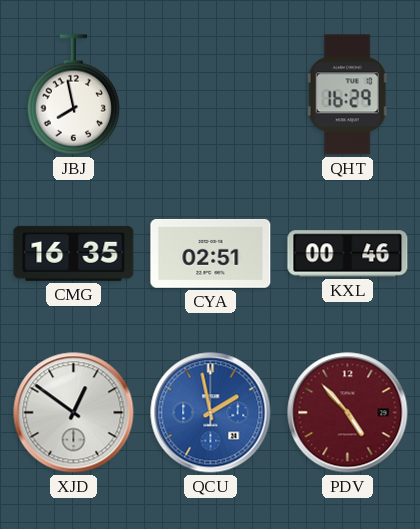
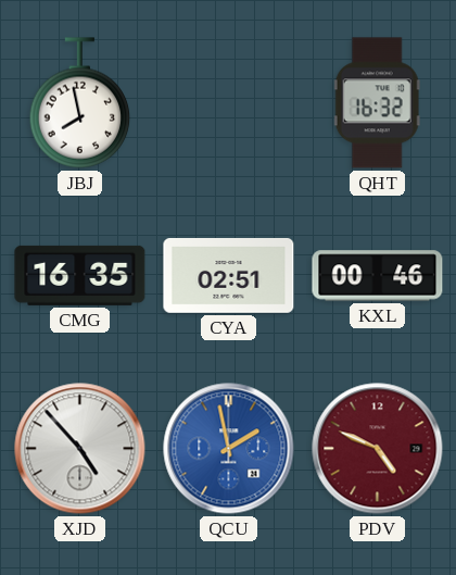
QHT: 16:29 -> 16:32
XJD: 12:51 -> 4:53
PDV: 4:53 -> 4:49
